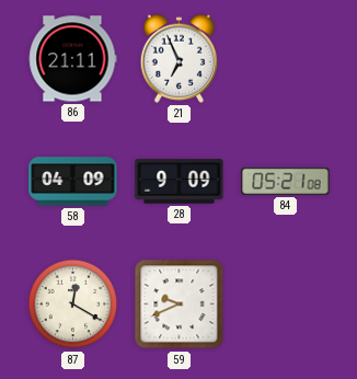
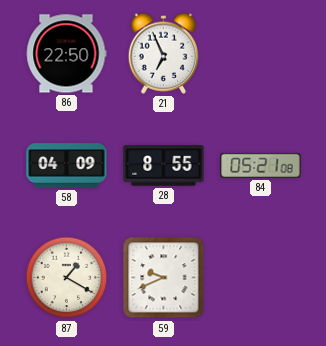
86: 21:11 -> 22:50
28: 9:09 -> 8:55
87: 12:20 -> 1:20
